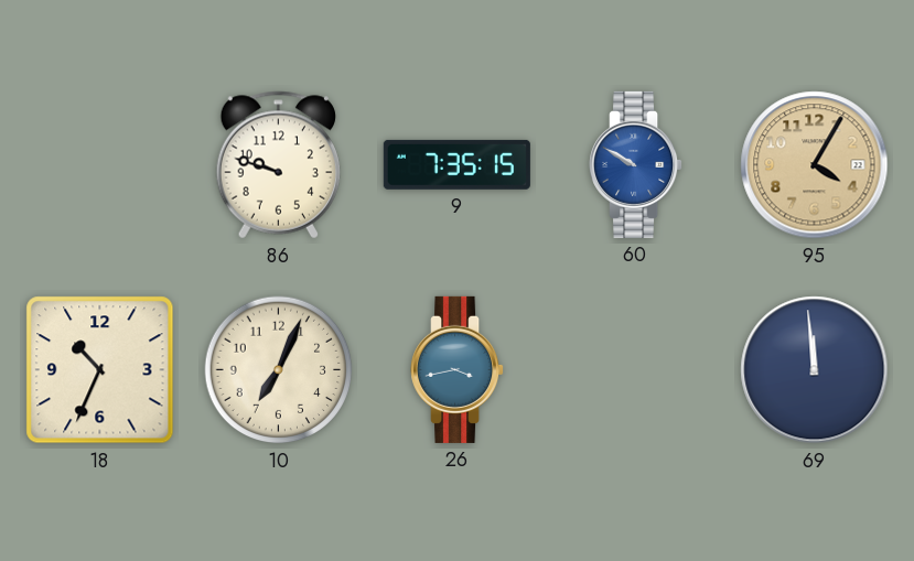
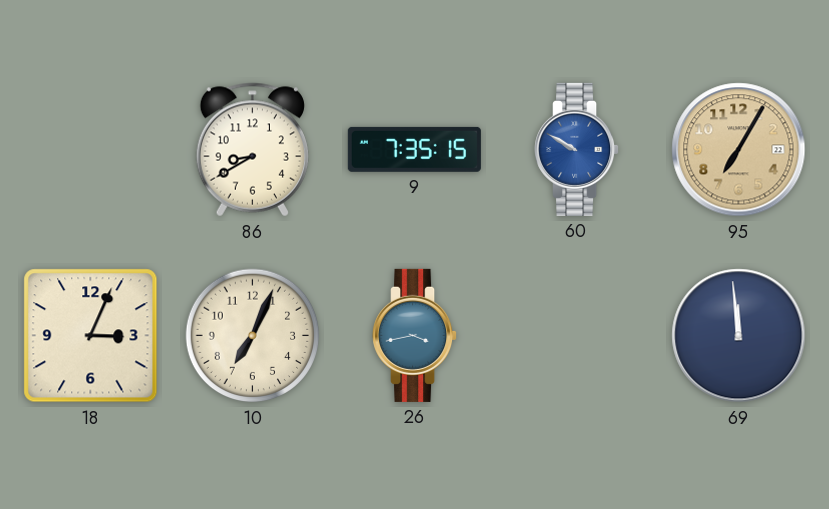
86: 9:48 -> 8:40
95: 4:05 -> 7:05
18: 10:34 -> 3:04
